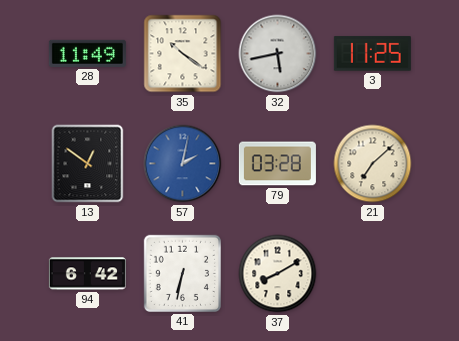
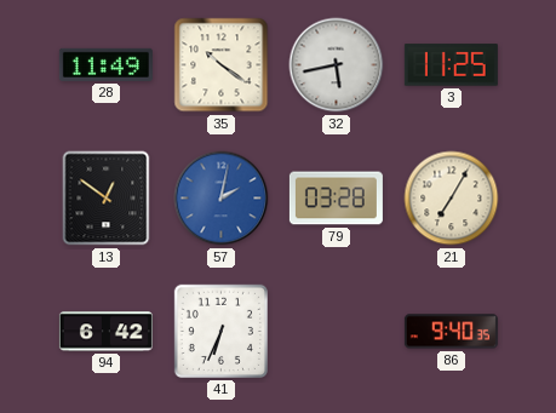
21: 7:08 -> 7:05
41: 6:32 -> 6:34
37: 8:10 -> none
86: none -> 9:40
